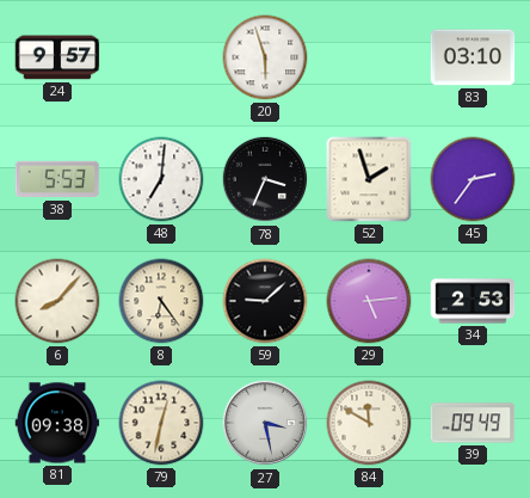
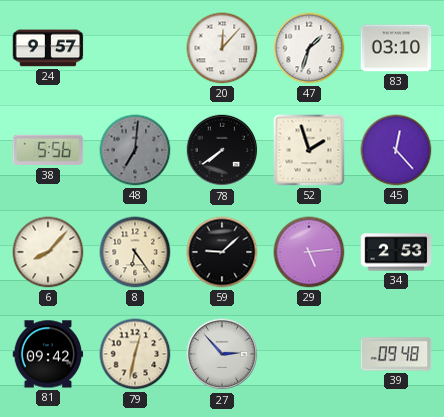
20: 5:57 -> 12:07
47: none -> 1:33
38: 5:53 -> 5:56
48 dial: white -> grey
78: 3:34 -> 7:39
45: 2:36 -> 12:23
81: 09:38 -> 09:42
27: 3:28 -> 2:53
84: 11:50 -> none
39: 09:49 -> 09:48
